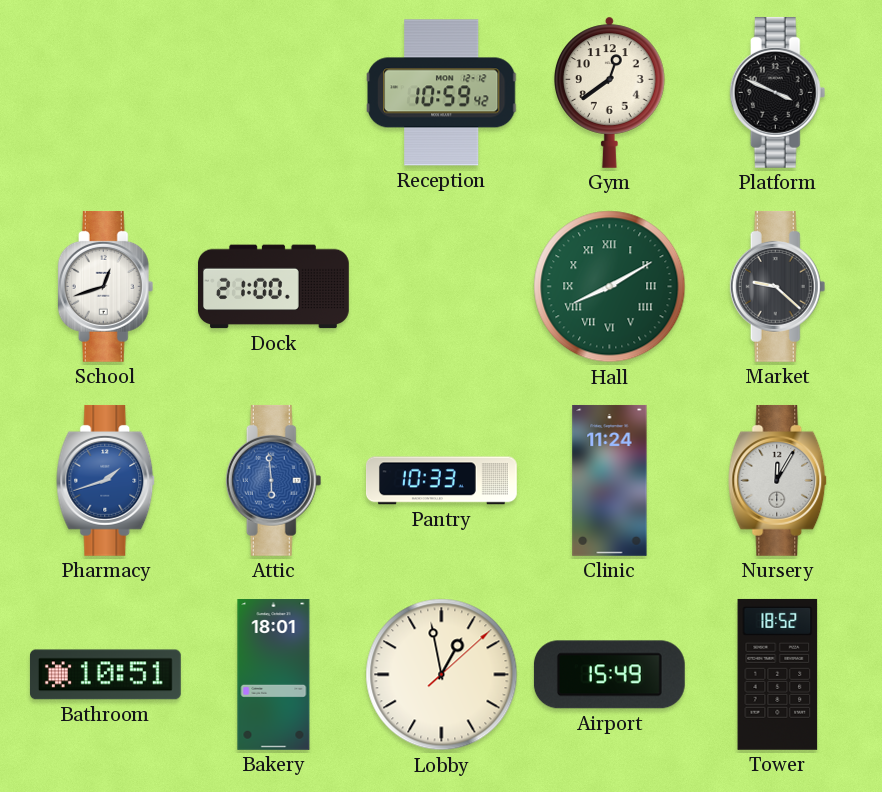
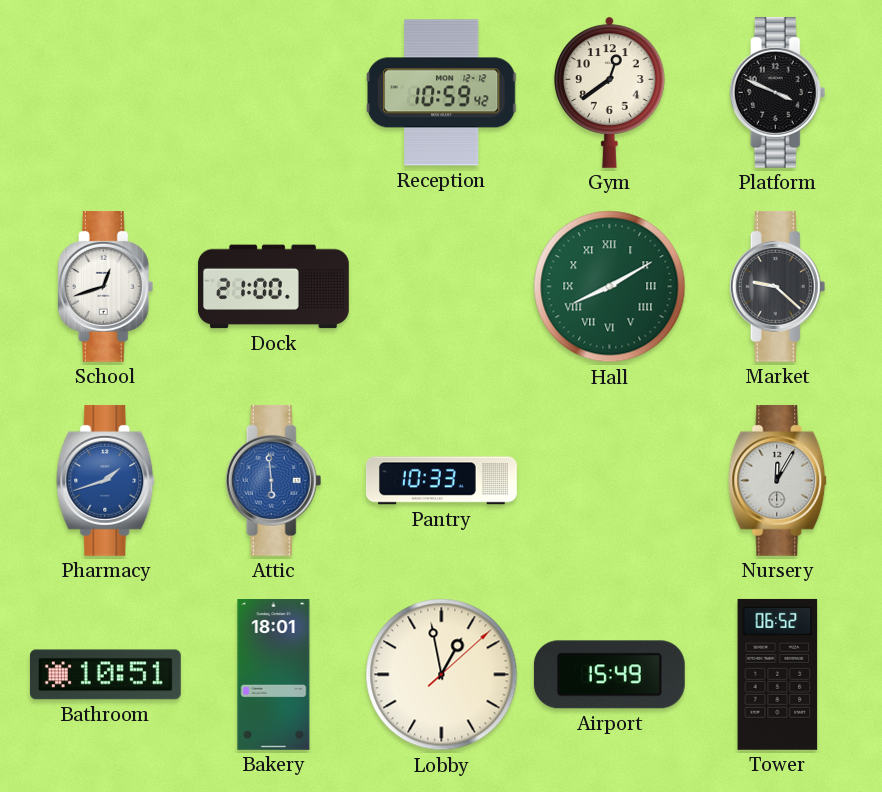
Clinic: 11:24 -> none
Tower: 18:52 -> 06:52
